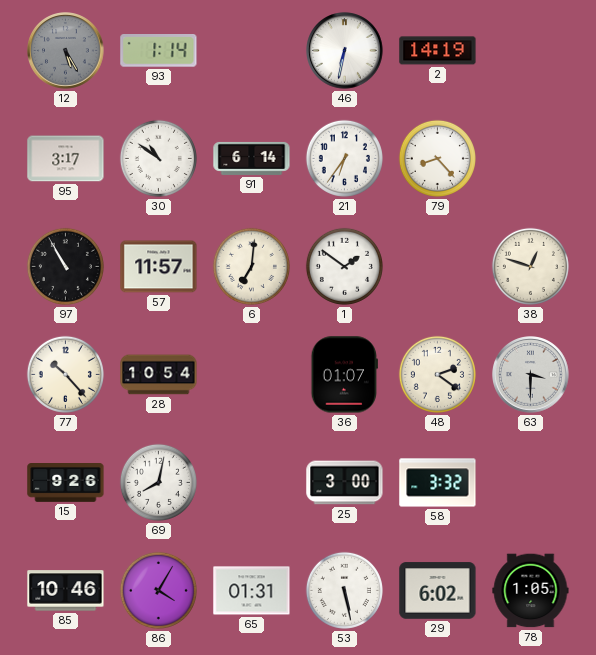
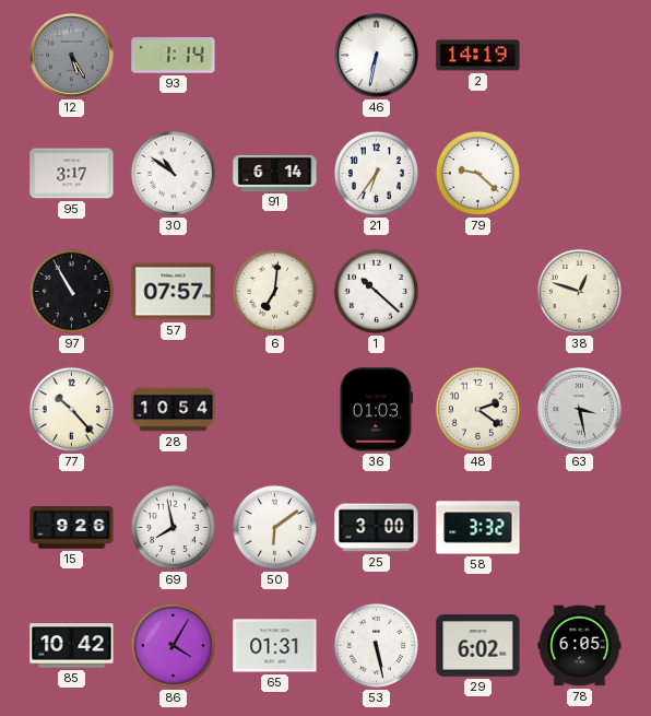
79: 8:23 -> 9:22
57: 11:57 -> 07:57
1: 1:51 -> 10:22
36: 01:07 -> 01:03
63: 3:30 -> 3:28
69: 8:02 -> 7:58
50: none -> 6:09
85: 10:46 -> 10:42
78: 1:05 -> 6:05
